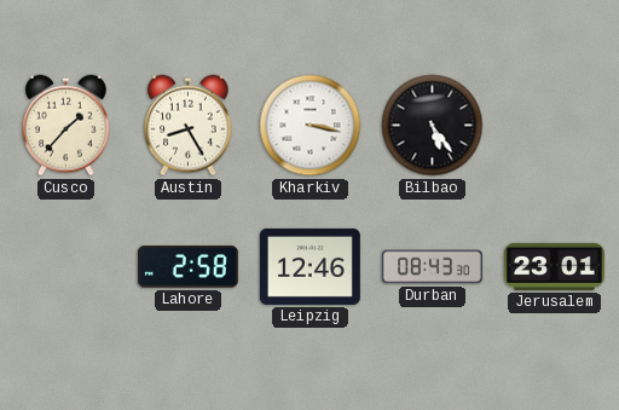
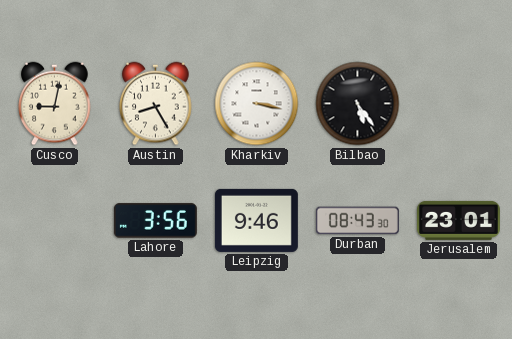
Cusco: 1:37 -> 9:02
Lahore: 2:58 -> 3:56
Leipzig: 12:46 -> 9:46
